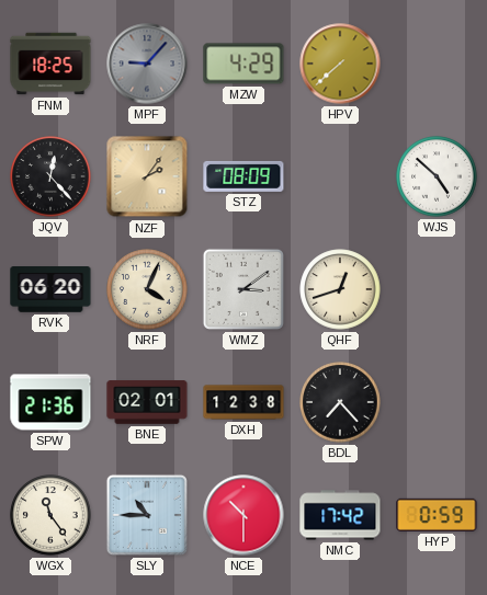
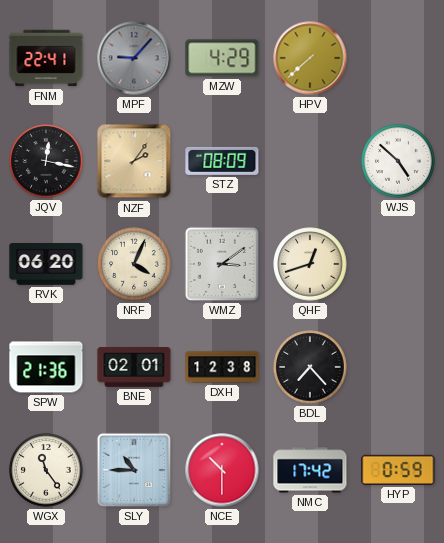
FNM: 18:25 -> 22:41
JQV: 12:23 -> 12:17
